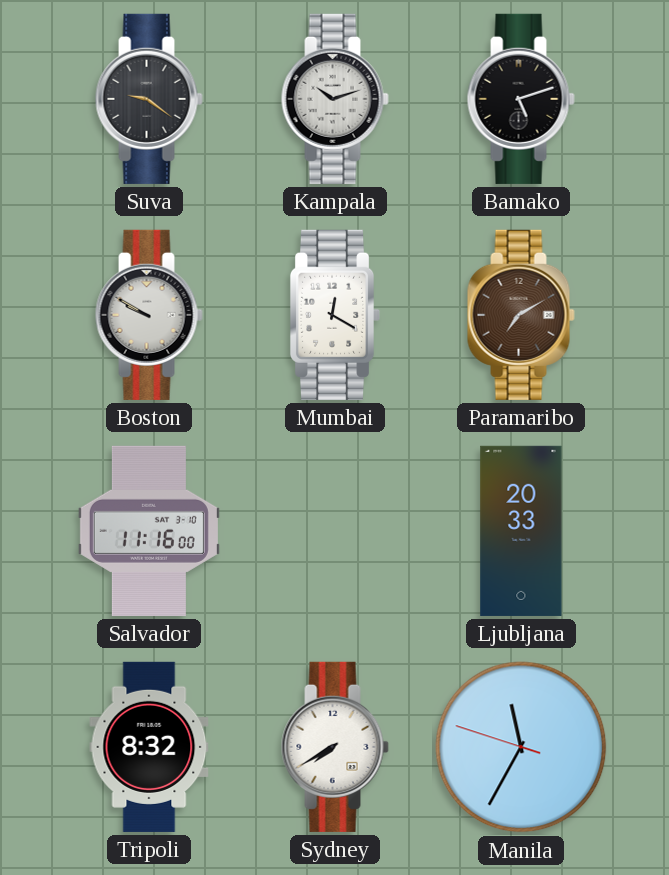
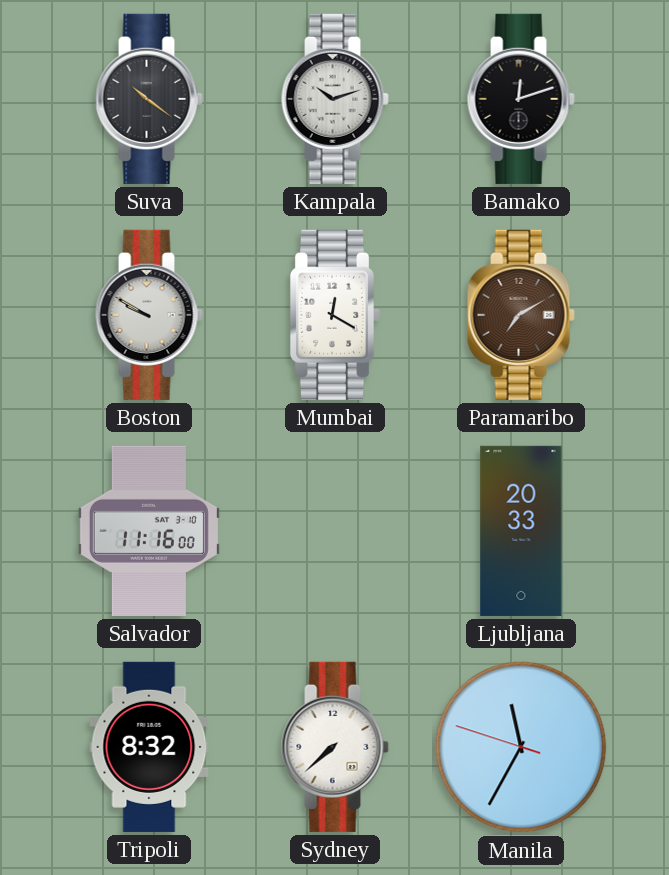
Suva: 9:21 -> 10:21
Bamako: 5:12 -> 12:12
Sydney: 7:40 -> 7:38
